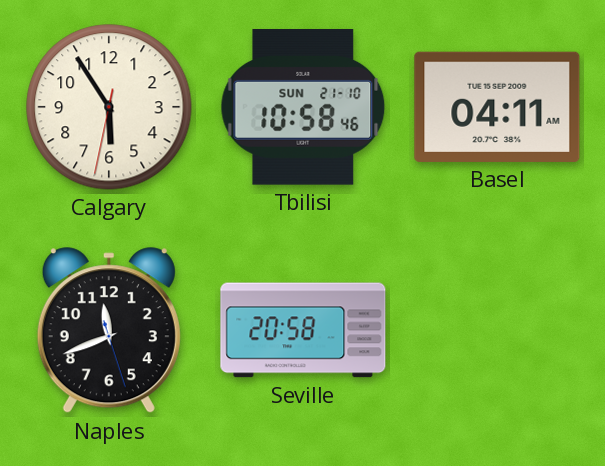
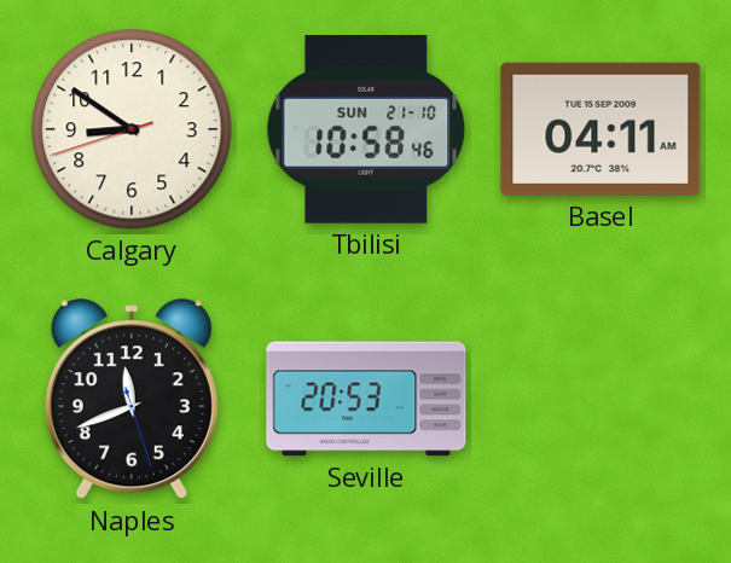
Calgary: 5:54 -> 8:50
Seville: 20:58 -> 20:53
